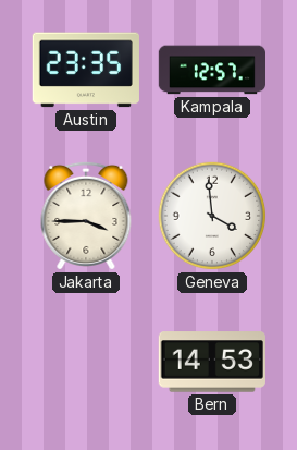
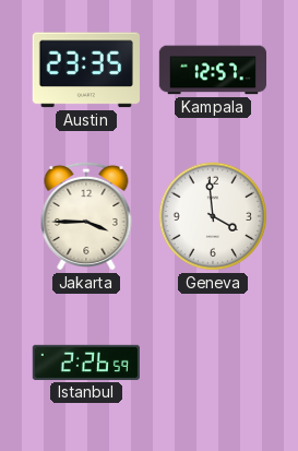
Istanbul: none -> 2:26
Bern: 14:53 -> none
